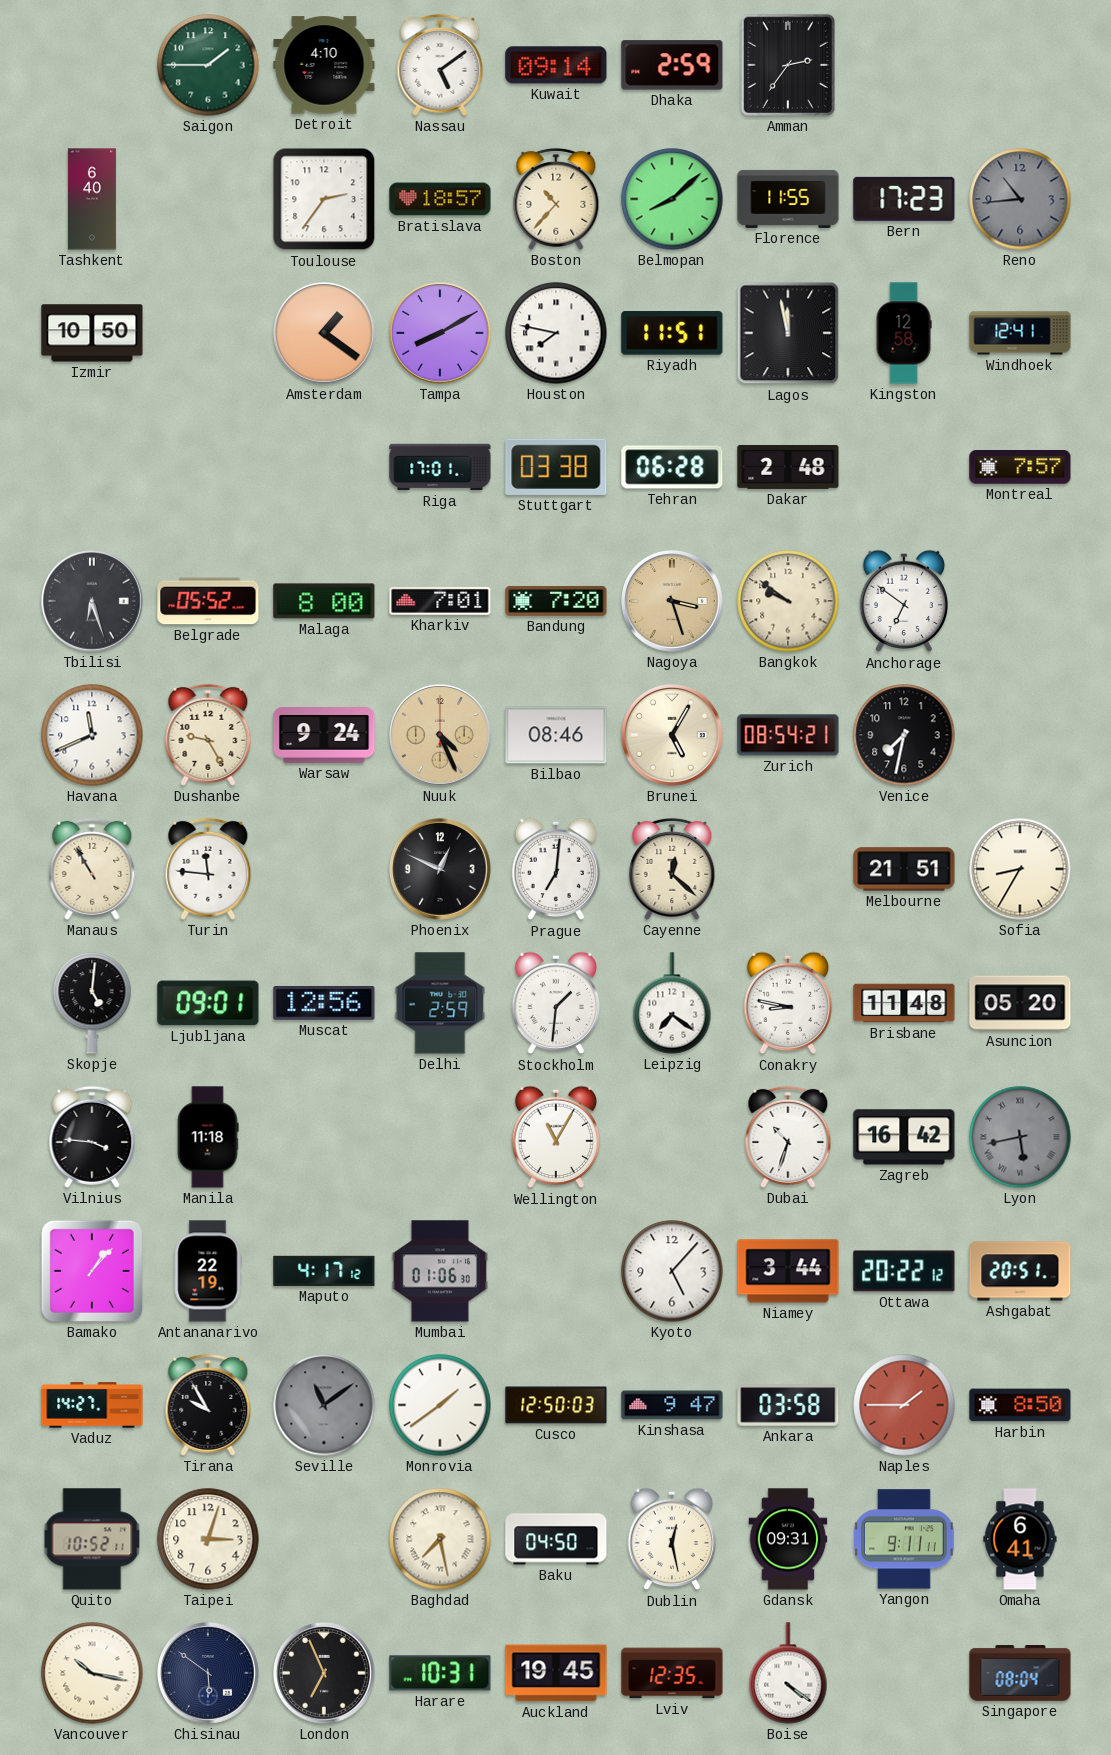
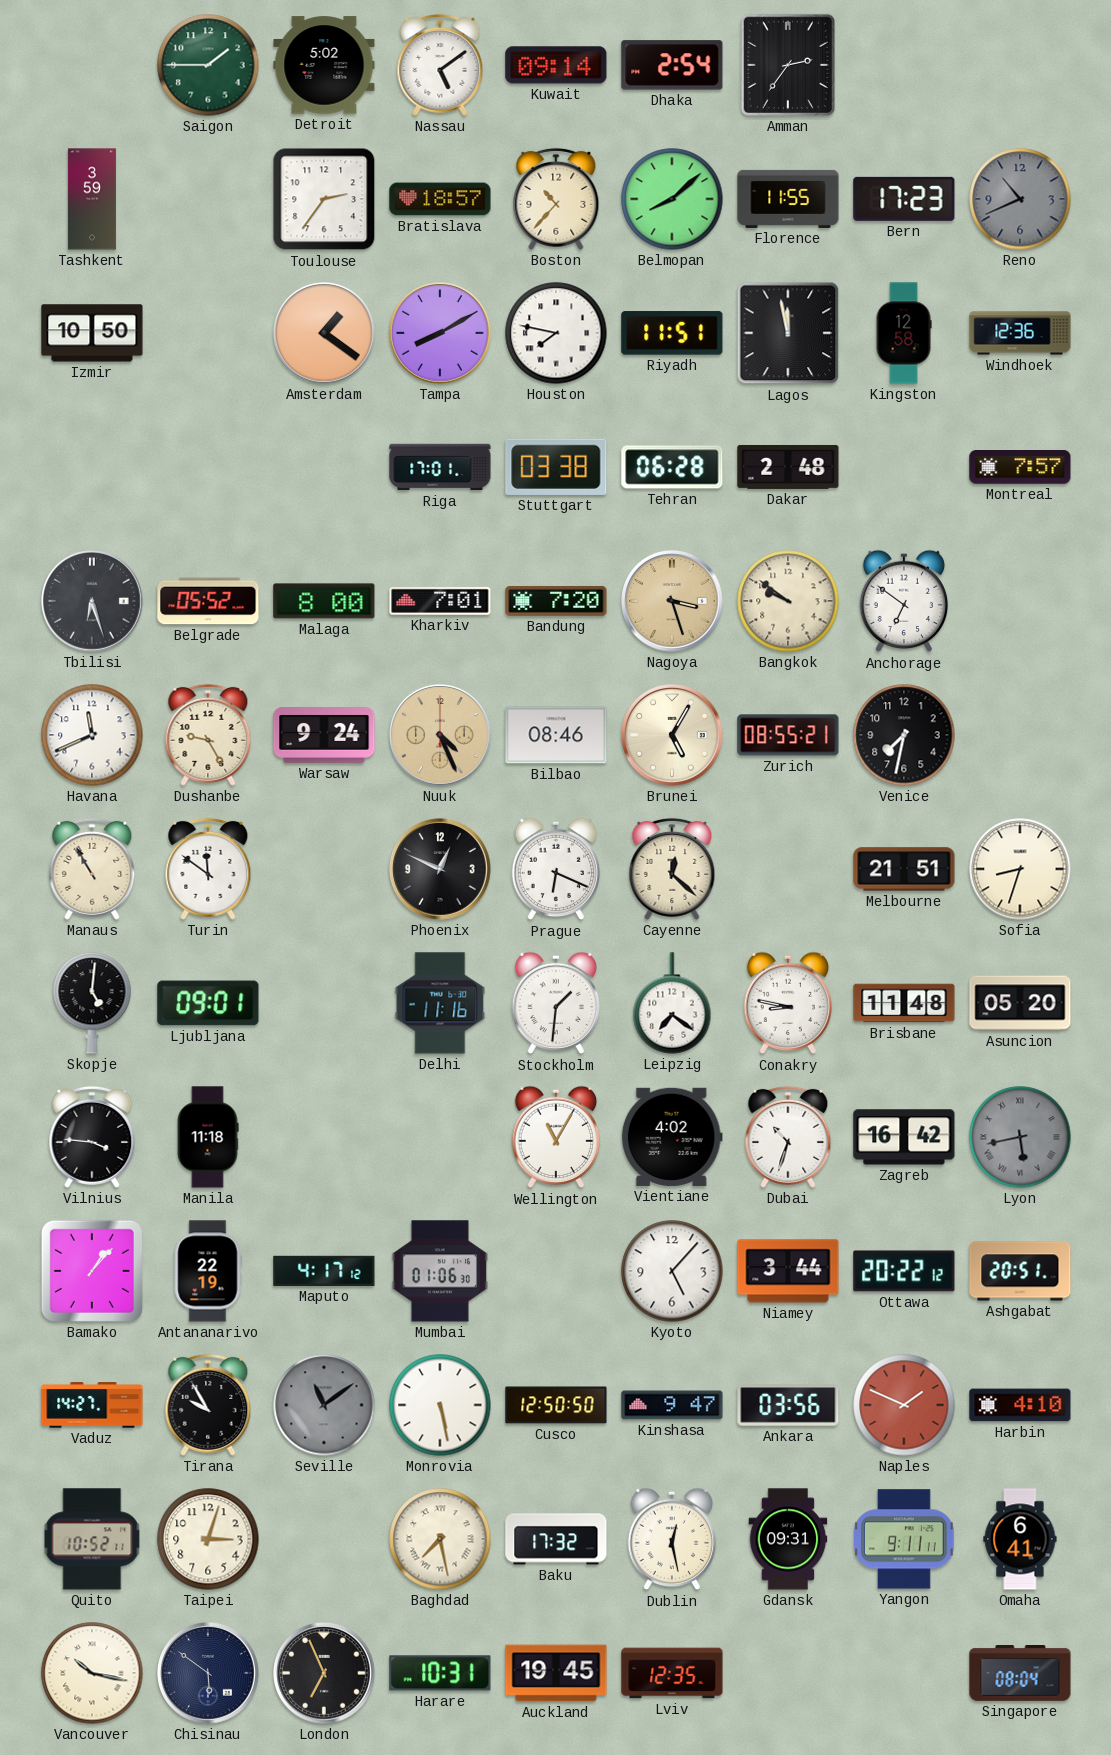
Detroit: 4:10 -> 5:02
Dhaka: 2:59 -> 2:54
Tashkent: 6:40 -> 3:59
Reno: 10:44 -> 10:41
Windhoek: 12:41 -> 12:36
Zurich: 08:54 -> 08:55
Turin: 11:46 -> 11:51
Prague: 7:01 -> 6:19
Sofia: 8:35 -> 8:33
Muscat: 12:56 -> none
Delhi: 2:59 -> 11:16
Vientiane: none -> 4:02
Monrovia: 1:39 -> 5:28
Cusco: 12:50:03 -> 12:50:50
Ankara: 03:58 -> 03:56
Naples: 1:45 -> 1:49
Harbin: 8:50 -> 4:10
Baku: 04:50 -> 17:32
Boise: 4:21 -> none
